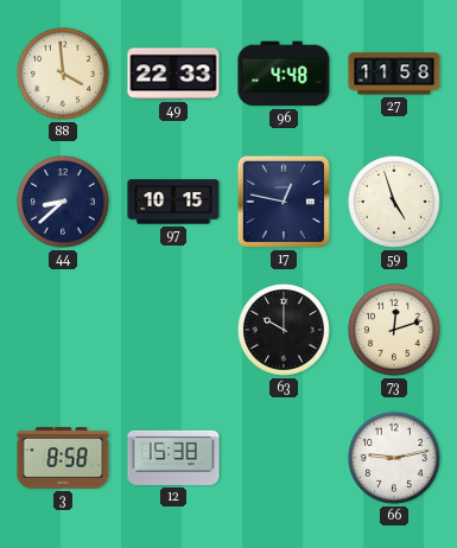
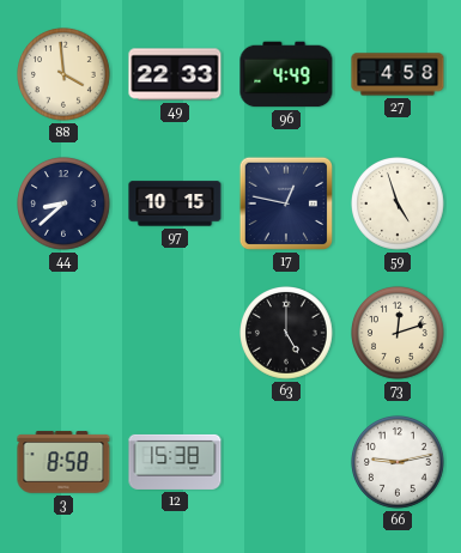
96: 4:48 -> 4:49
27: 11:58 -> 4:58
63: 10:00 -> 5:00
